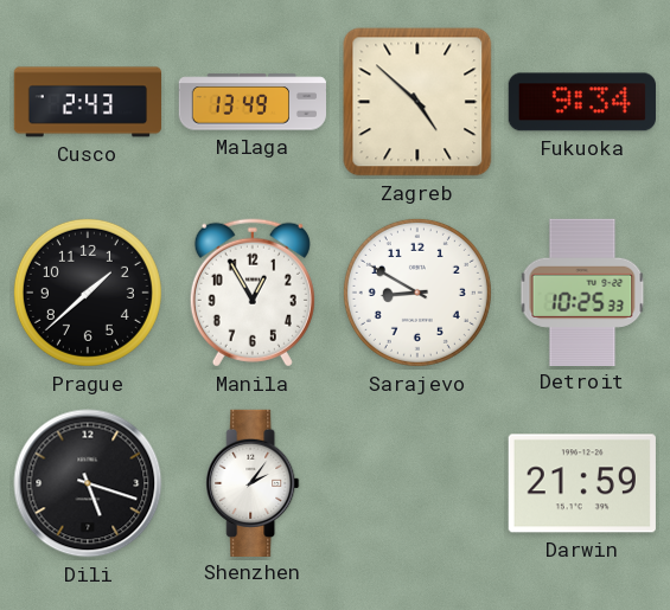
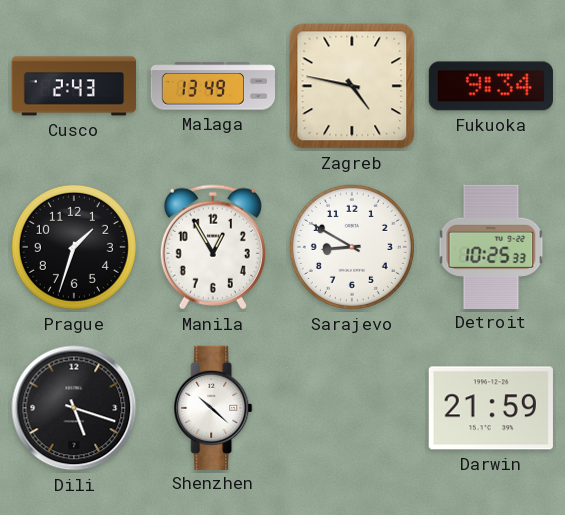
Zagreb: 4:52 -> 4:47
Prague: 1:38 -> 1:33
Shenzhen: 2:06 -> 10:22
